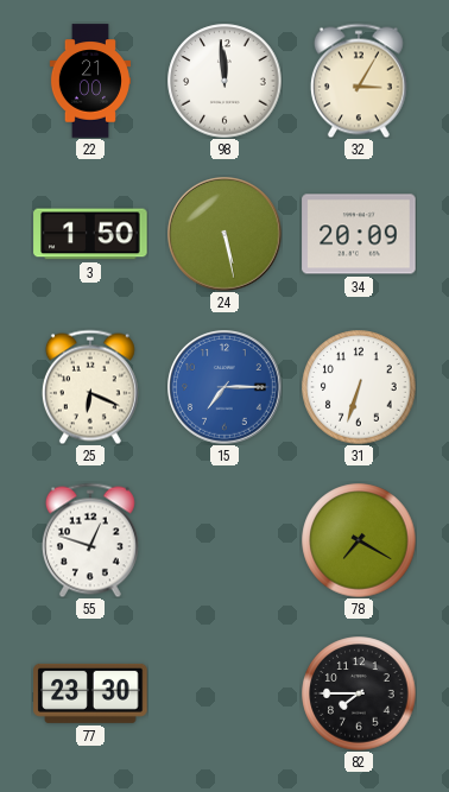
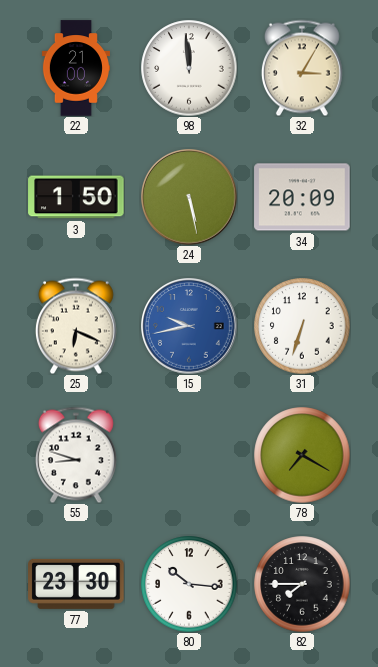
15: 7:15 -> 9:43
55: 12:48 -> 8:48
80: none -> 10:16
